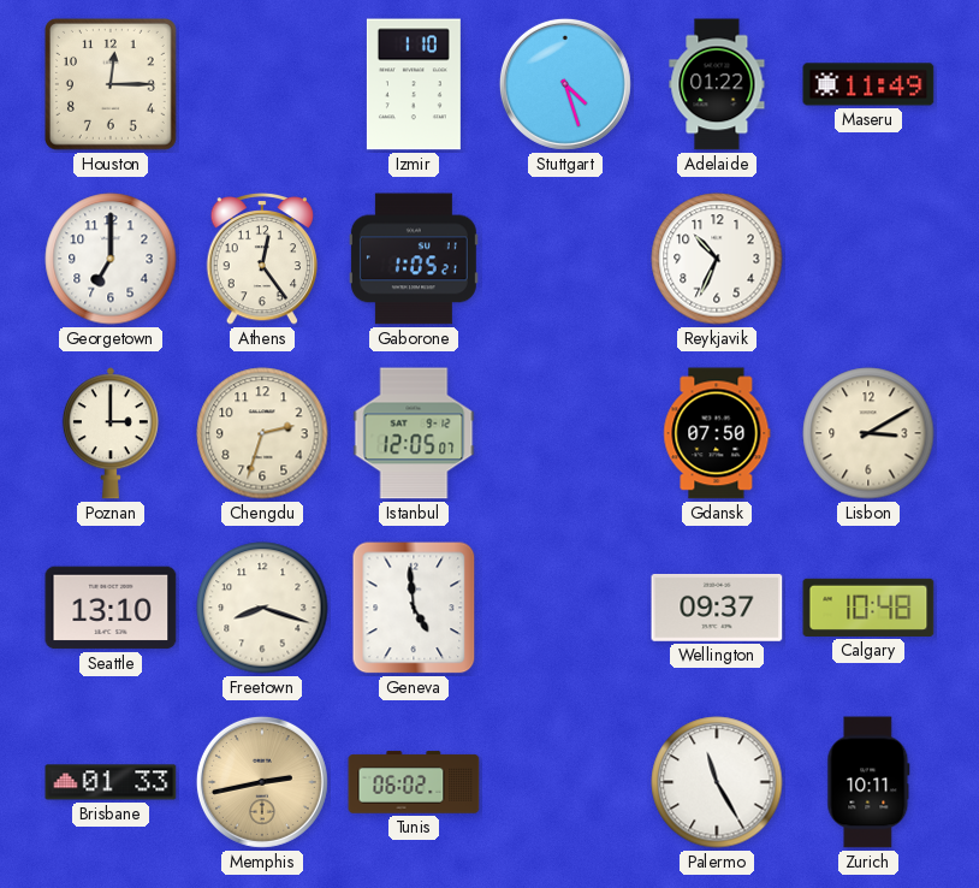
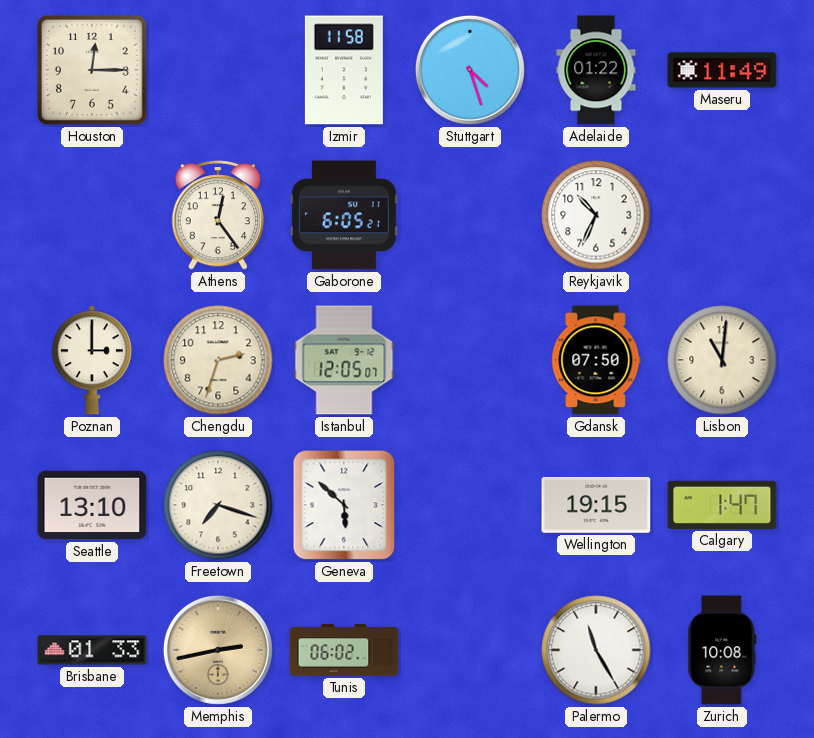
Izmir: 1:10 -> 11:58
Georgetown: 7:00 -> none
Gaborone: 1:05 -> 6:05
Lisbon: 3:10 -> 11:01
Freetown: 8:18 -> 7:18
Geneva: 4:59 -> 5:52
Wellington: 09:37 -> 19:15
Calgary: 10:48 -> 1:47
Zurich: 10:11 -> 10:08
